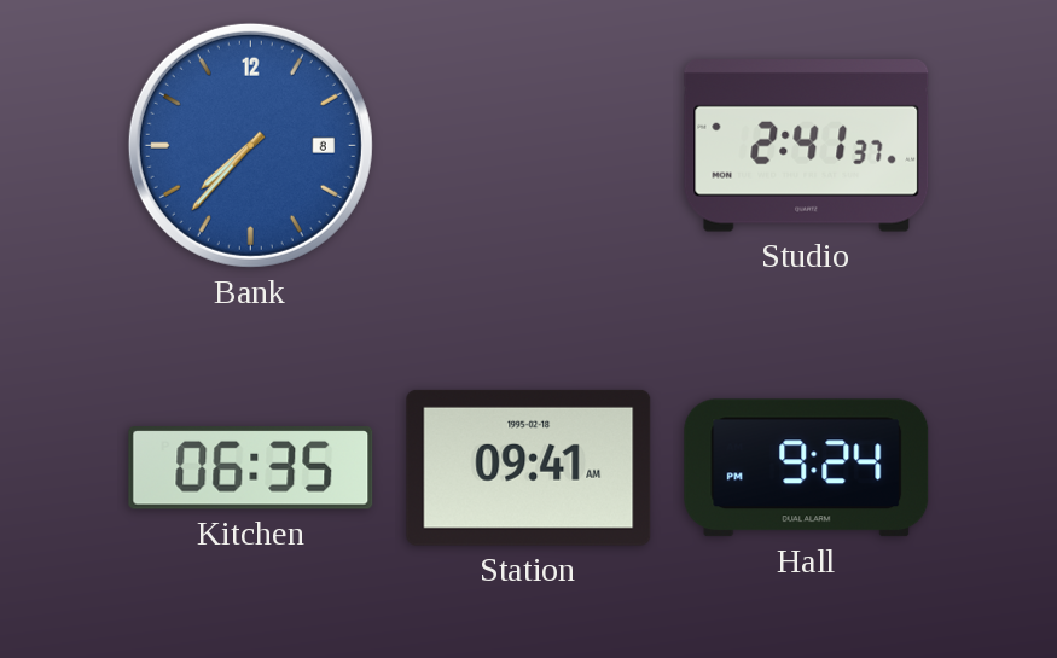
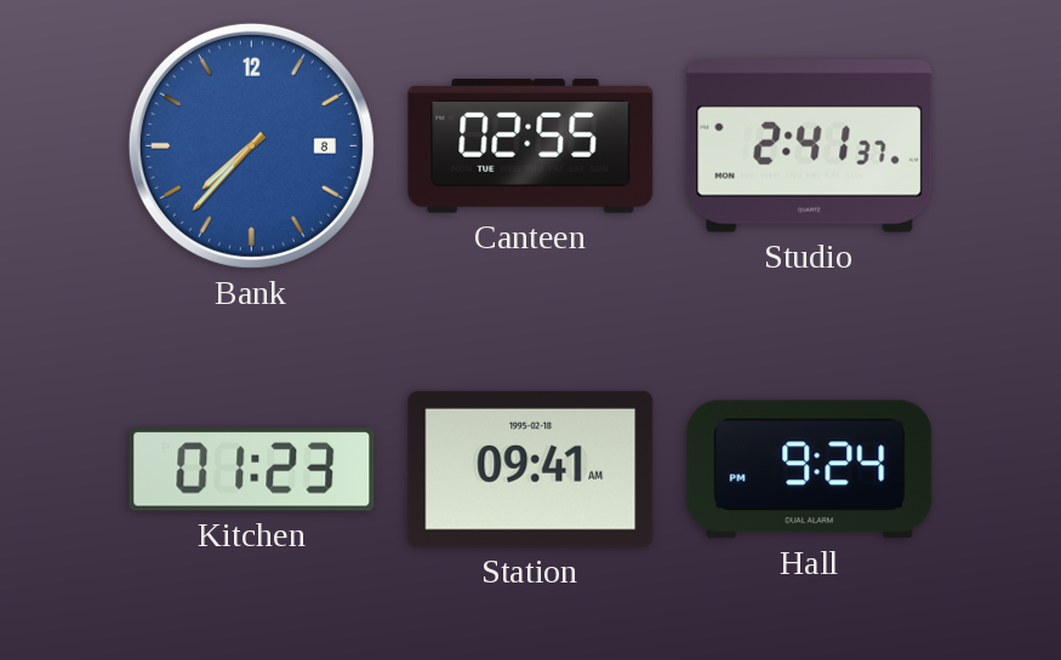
Canteen: none -> 02:55
Kitchen: 06:35 -> 01:23
